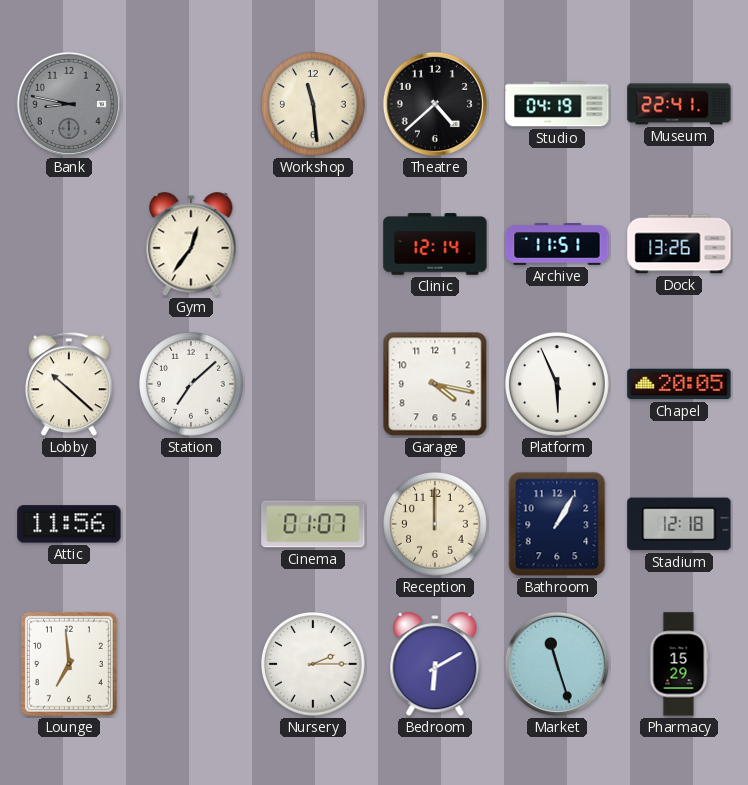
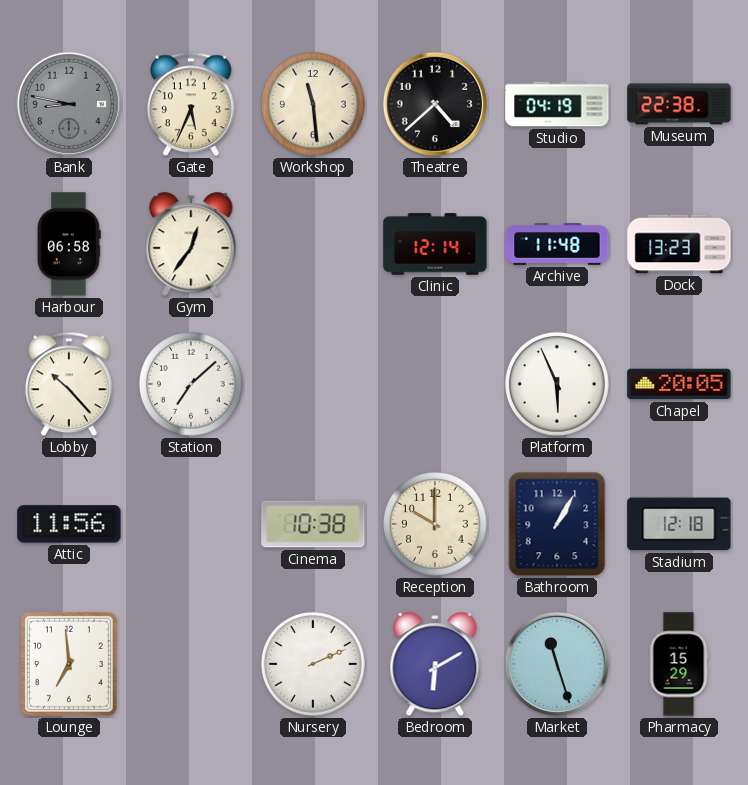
Gate: none -> 5:34
Museum: 22:41 -> 22:38
Harbour: none -> 06:58
Archive: 11:51 -> 11:48
Dock: 13:26 -> 13:23
Lobby: 10:22 -> 10:23
Garage: 4:17 -> none
Cinema: 01:07 -> 10:38
Reception: 12:00 -> 10:00
Nursery: 2:15 -> 2:11
